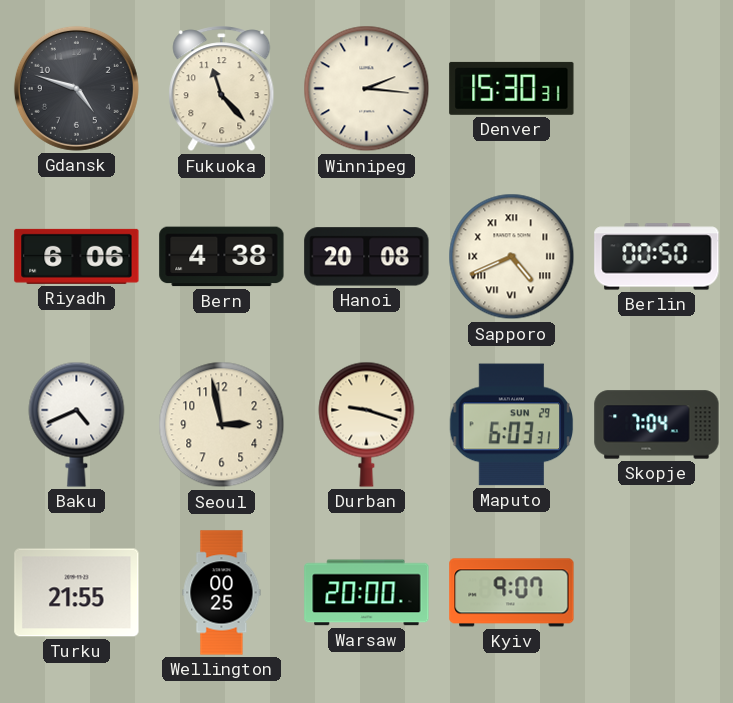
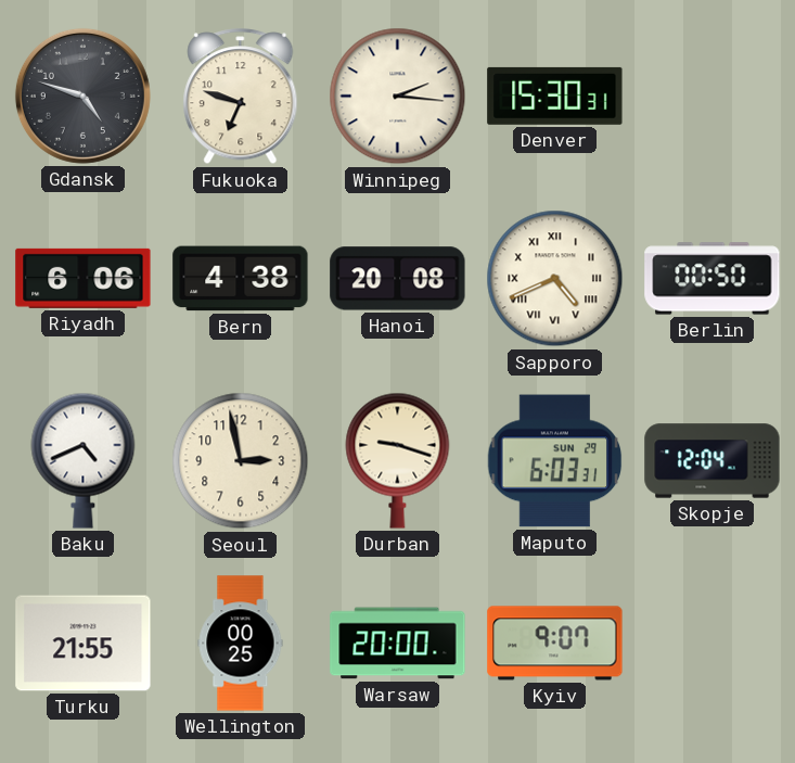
Fukuoka: 11:23 -> 6:48
Skopje: 7:04 -> 12:04
